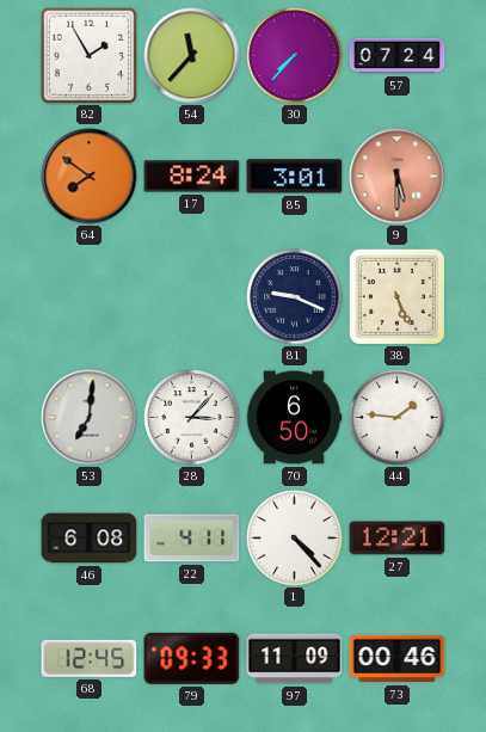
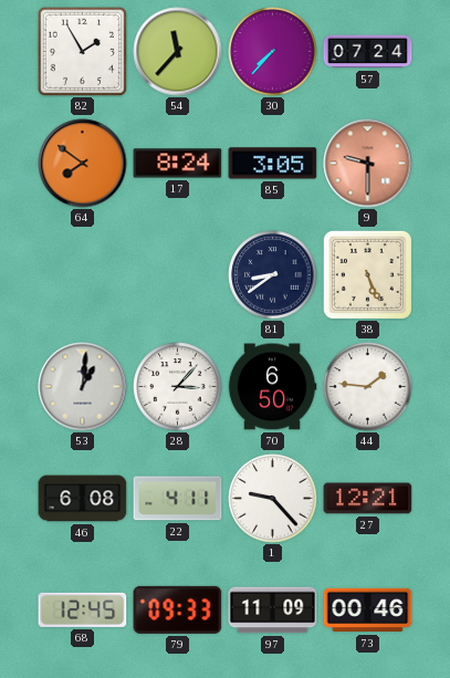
85: 3:01 -> 3:05
9: 5:30 -> 9:30
81: 9:19 -> 8:39
53: 7:01 -> 1:01
1: 4:23 -> 9:23
